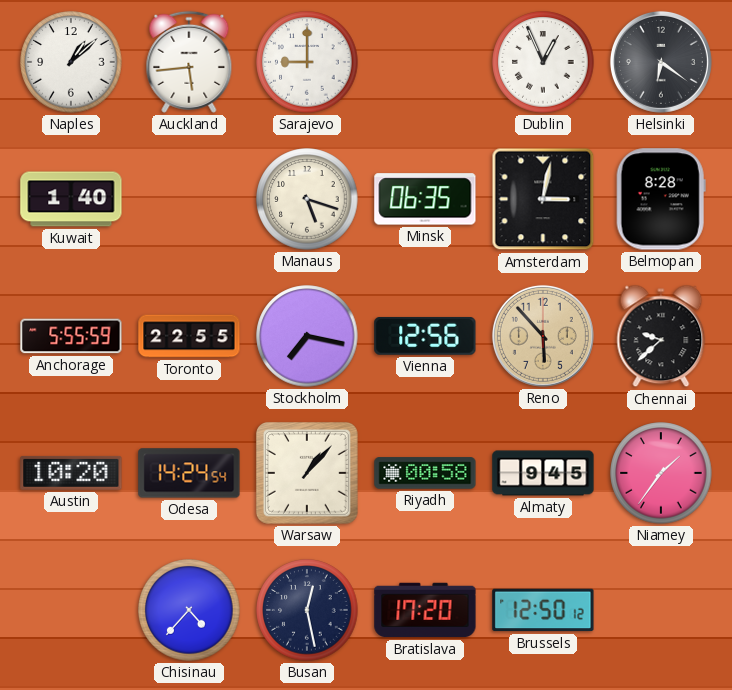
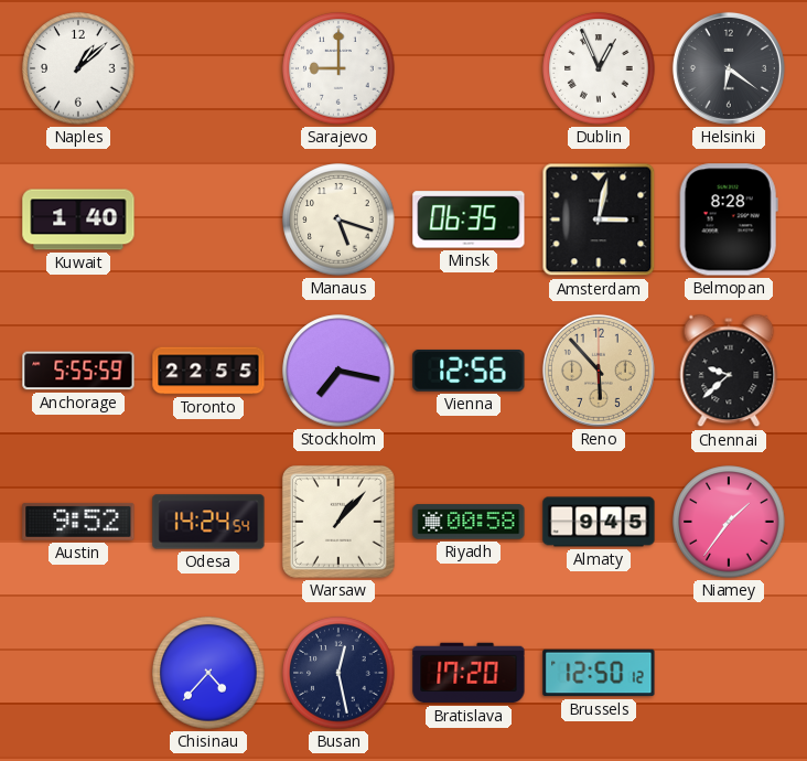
Auckland: 5:44 -> none
Austin: 10:20 -> 9:52
